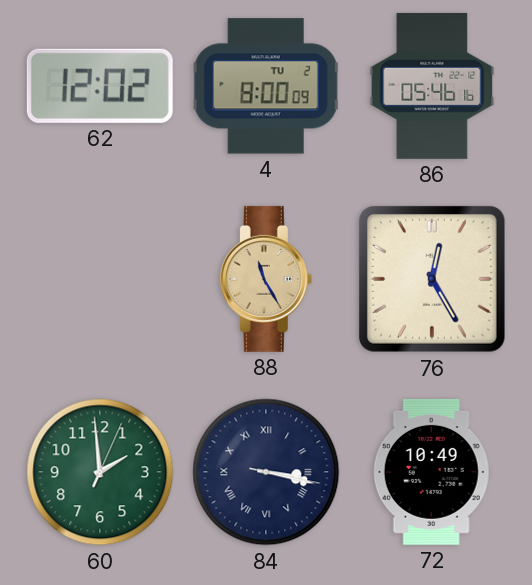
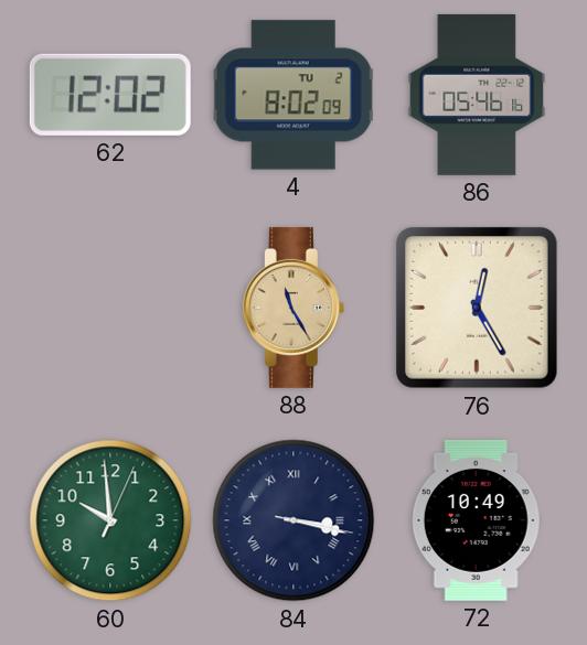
4: 8:00 -> 8:02
60: 1:59 -> 9:59
